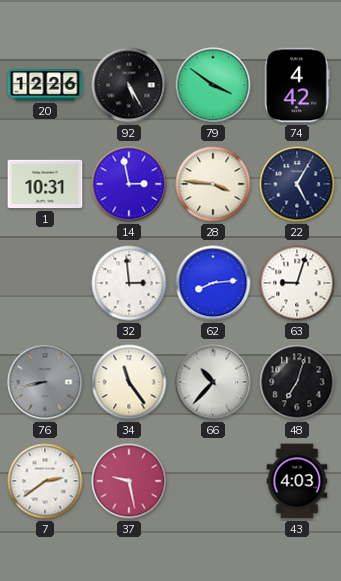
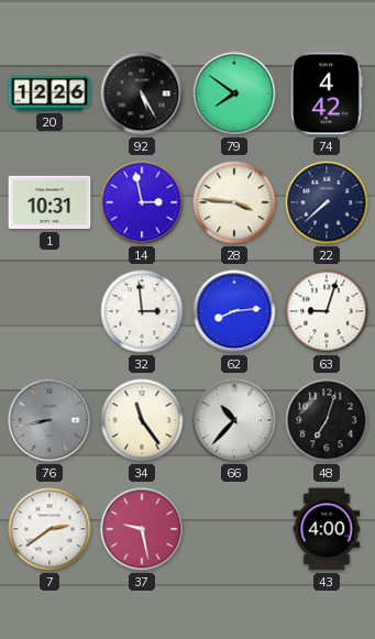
79: 3:51 -> 7:51
22: 5:05 -> 7:38
43: 4:03 -> 4:00
